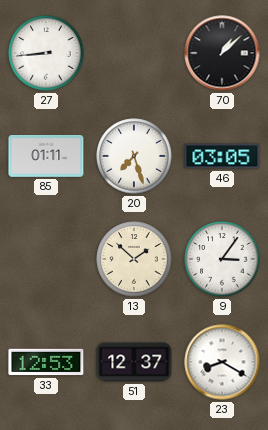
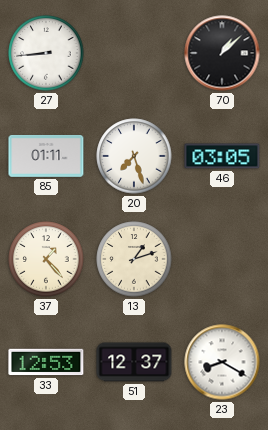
37: none -> 1:23
13: 1:52 -> 1:12
9: 3:06 -> none
